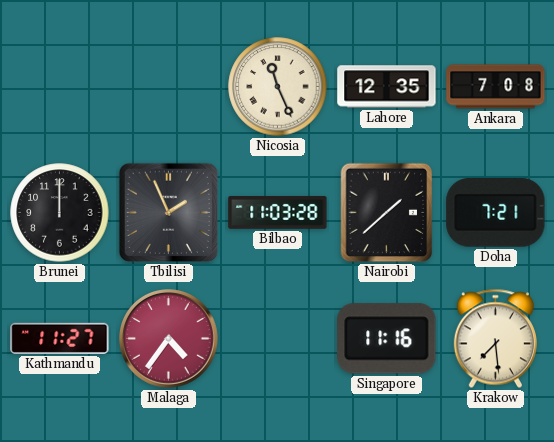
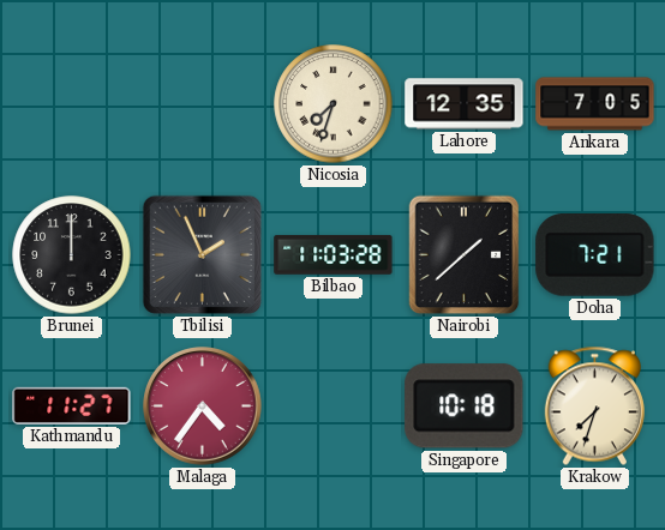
Nicosia: 11:26 -> 7:33
Ankara: 7:08 -> 7:05
Singapore: 11:16 -> 10:18
Krakow: 7:29 -> 7:33
